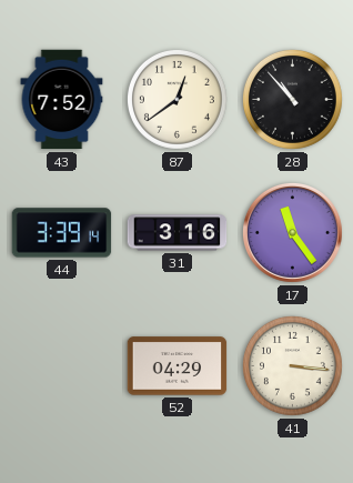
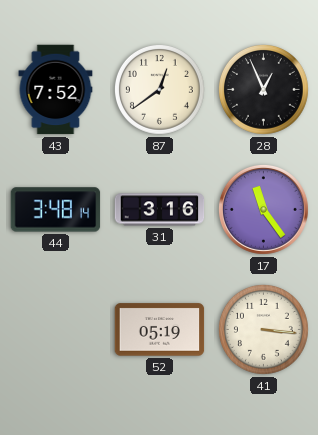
28: 10:53 -> 12:56
44: 3:39 -> 3:48
52: 04:29 -> 05:19
